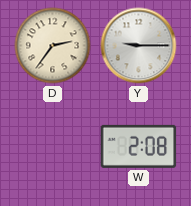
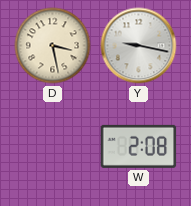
D: 2:36 -> 3:28
Y: 9:15 -> 9:17
